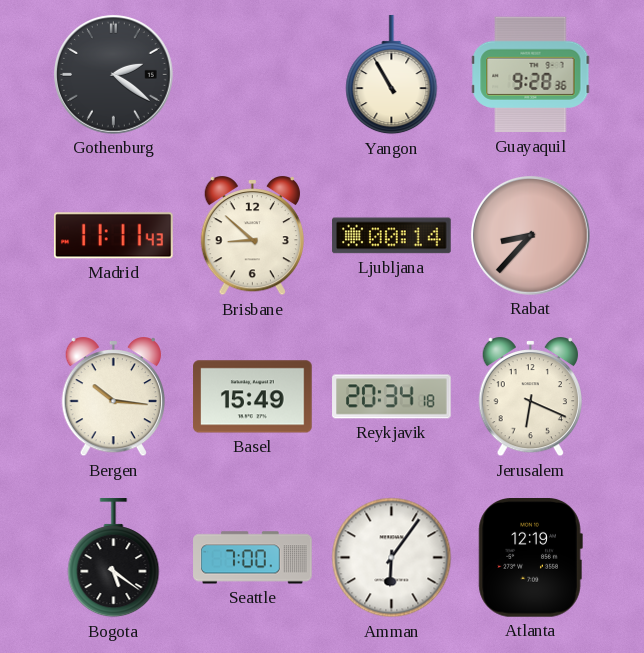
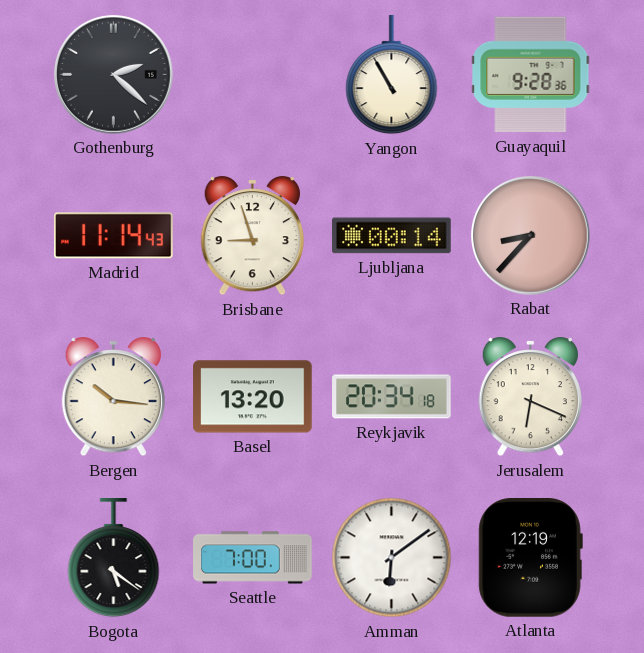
Gothenburg: 2:21 -> 2:22
Madrid: 11:11 -> 11:14
Brisbane: 8:52 -> 8:57
Basel: 15:49 -> 13:20
Amman: 6:06 -> 6:09
